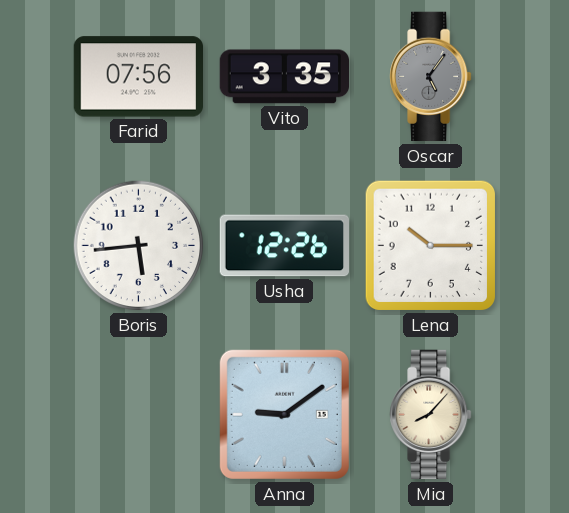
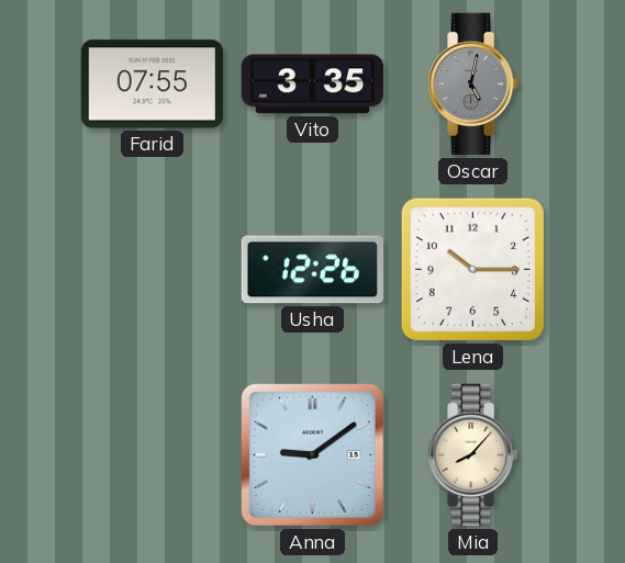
Farid: 07:56 -> 07:55
Oscar: 5:06 -> 5:02
Boris: 5:44 -> none
